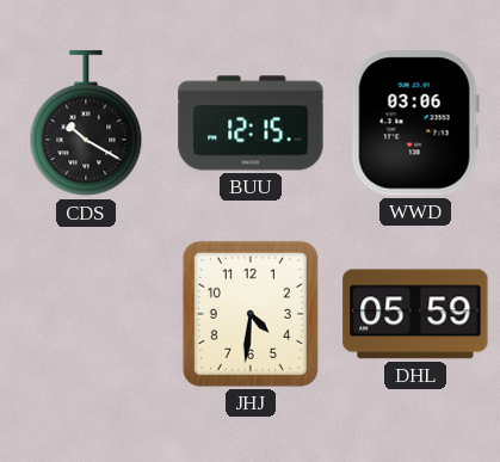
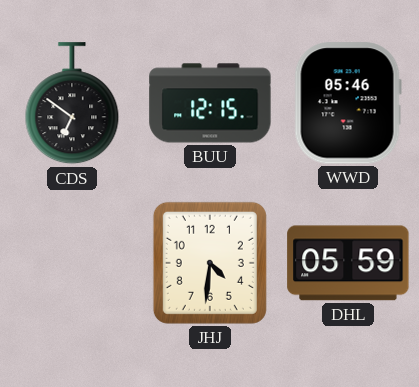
CDS: 10:20 -> 6:51
WWD: 03:06 -> 05:46
